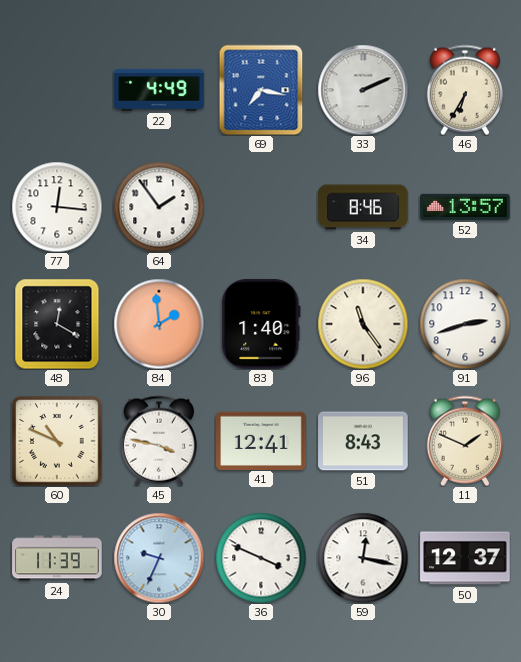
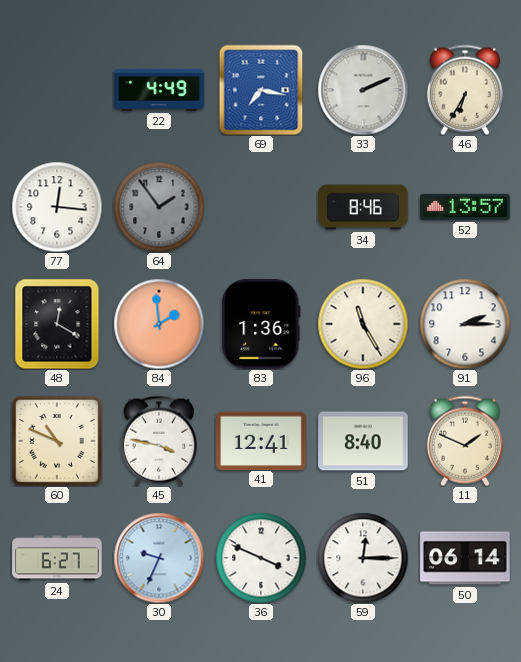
64 dial: white -> grey
83: 1:40 -> 1:36
96: 11:24 -> 11:25
91: 2:42 -> 2:15
51: 8:43 -> 8:40
24: 11:39 -> 6:27
59: 12:17 -> 12:15
50: 12:37 -> 06:14
